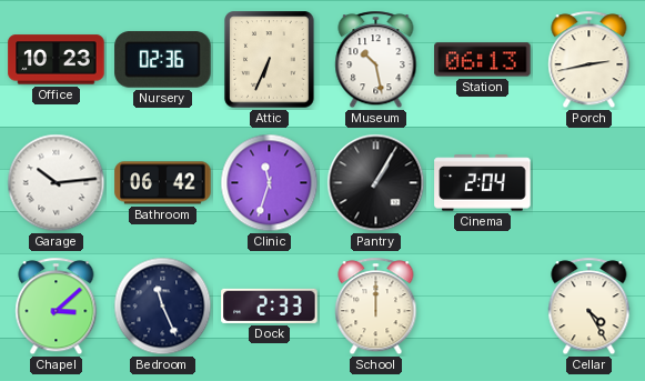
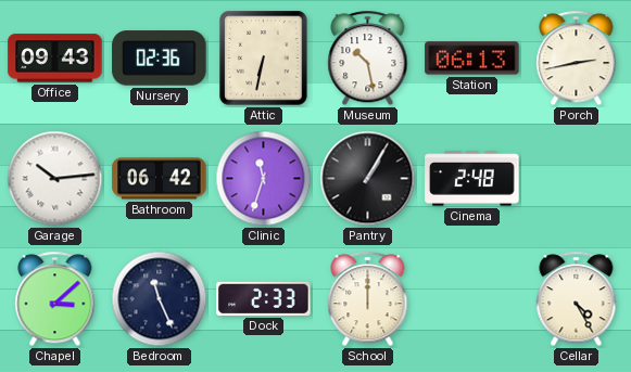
Office: 10:23 -> 09:43
Attic: 6:34 -> 6:32
Cinema: 2:04 -> 2:48
